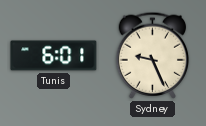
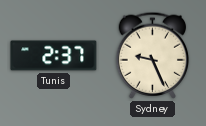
Tunis: 6:01 -> 2:37
